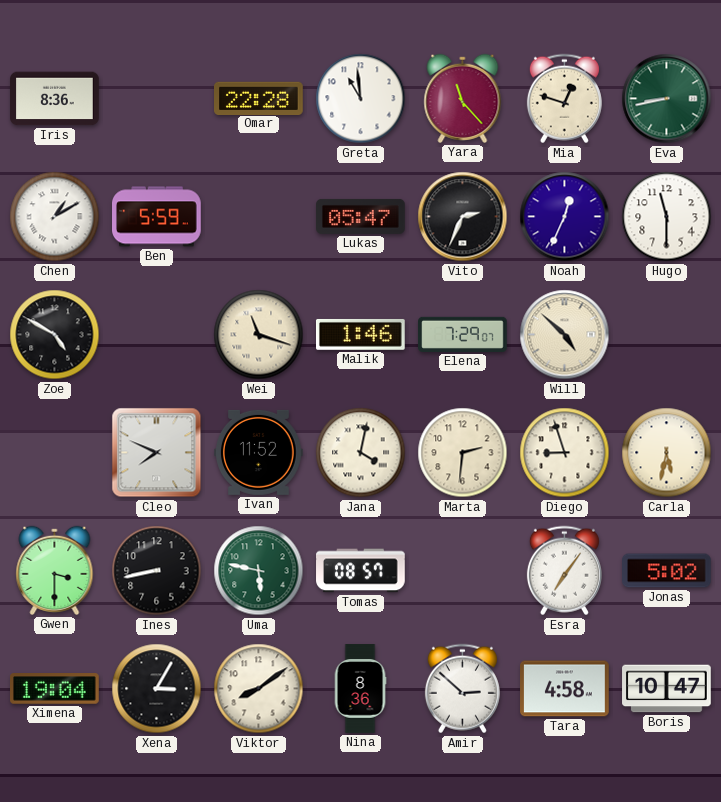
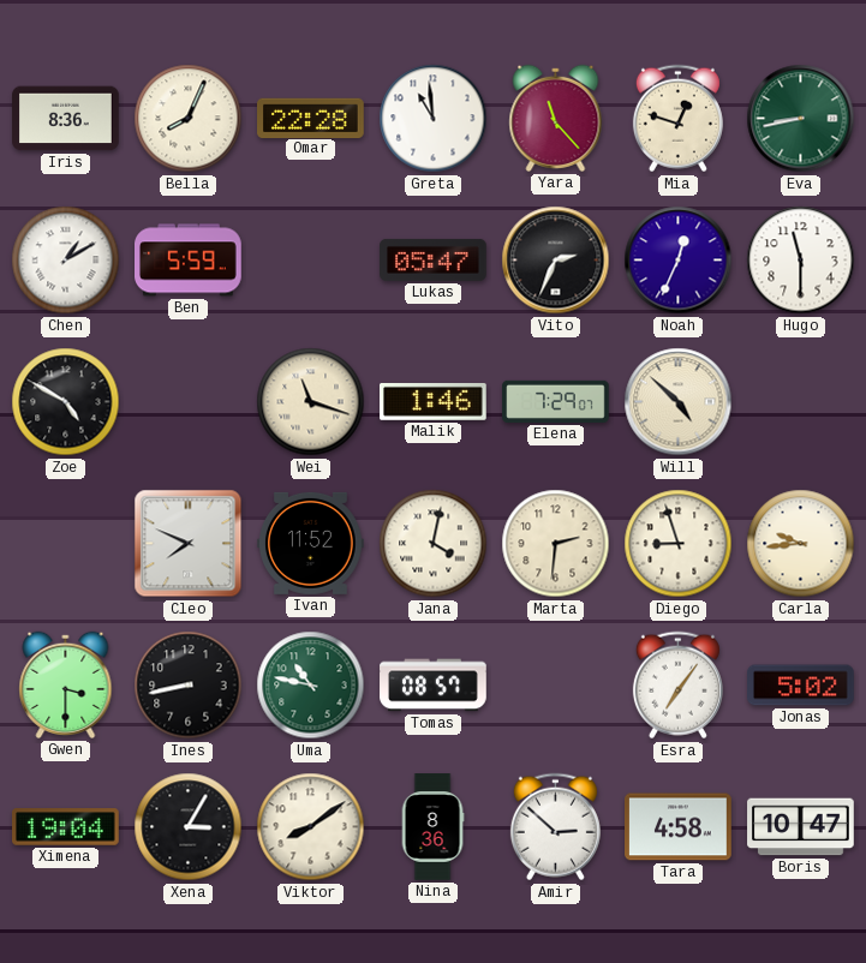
Bella: none -> 8:04
Carla: 5:32 -> 9:44
Uma: 5:47 -> 10:47
